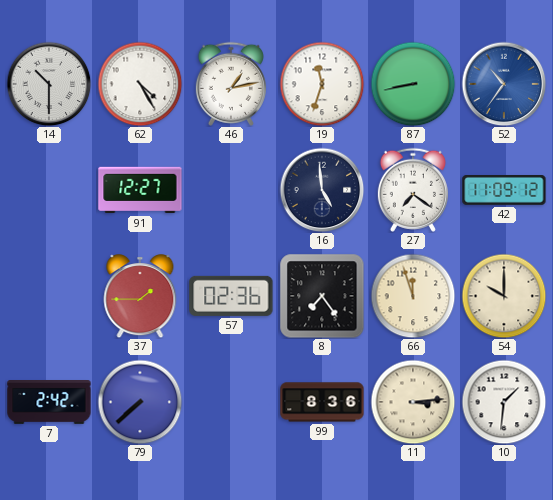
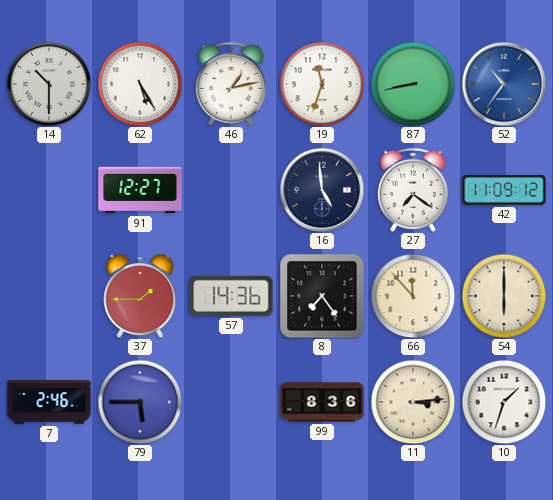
62: 4:25 -> 5:25
57: 02:36 -> 14:36
66: 11:57 -> 11:53
54: 10:00 -> 6:00
7: 2:42 -> 2:46
79: 7:38 -> 5:45
10: 1:31 -> 1:33
